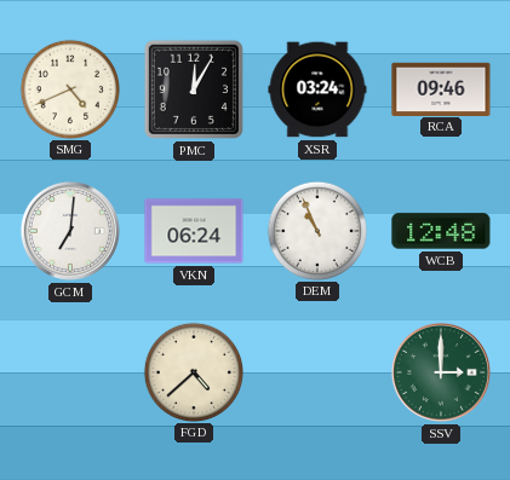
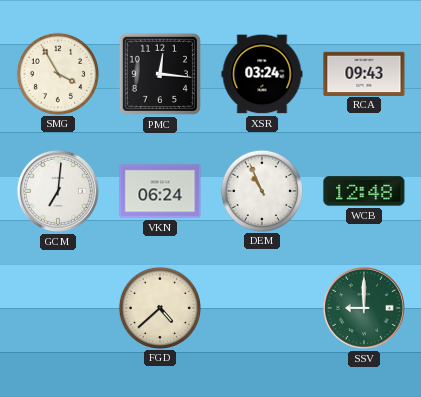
SMG: 4:41 -> 3:55
PMC: 12:05 -> 12:16
RCA: 09:46 -> 09:43
SSV: 3:00 -> 9:00
